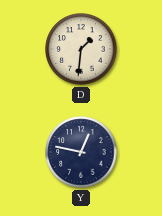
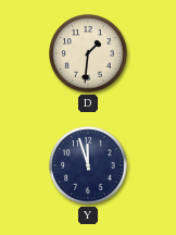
Y: 12:47 -> 11:57
